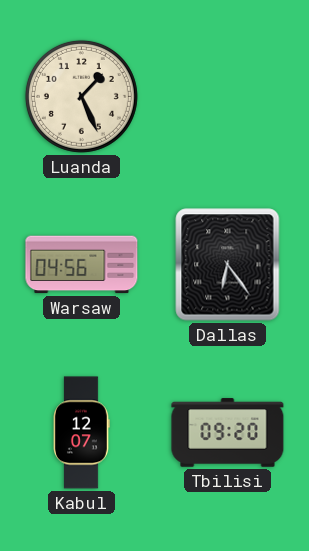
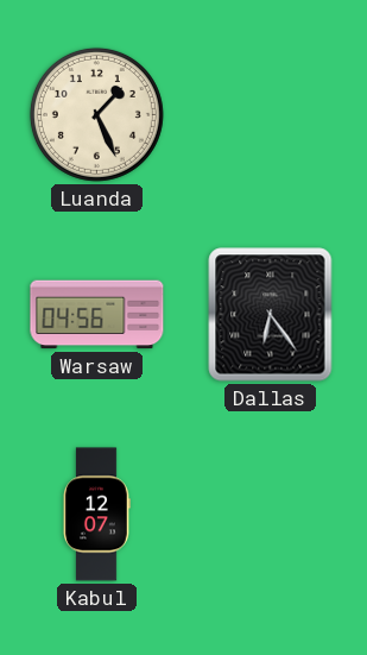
Tbilisi: 09:20 -> none
